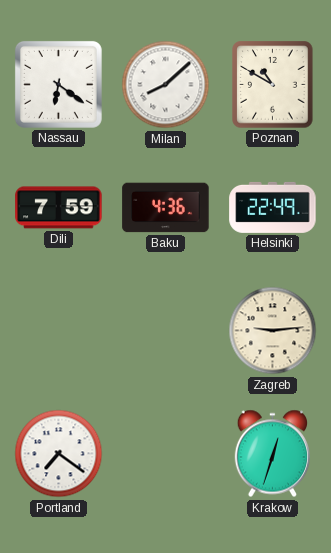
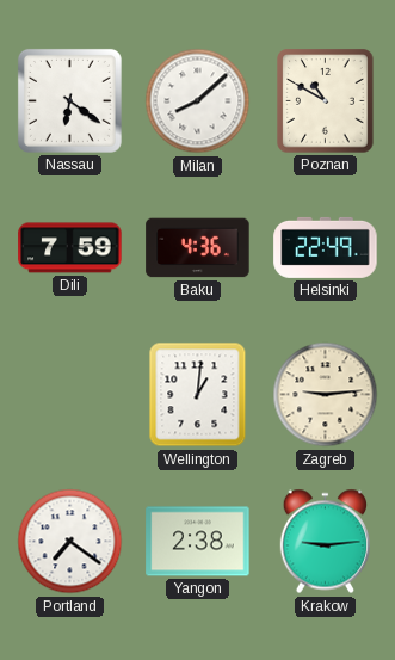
Wellington: none -> 1:01
Yangon: none -> 2:38
Krakow: 12:33 -> 9:14
